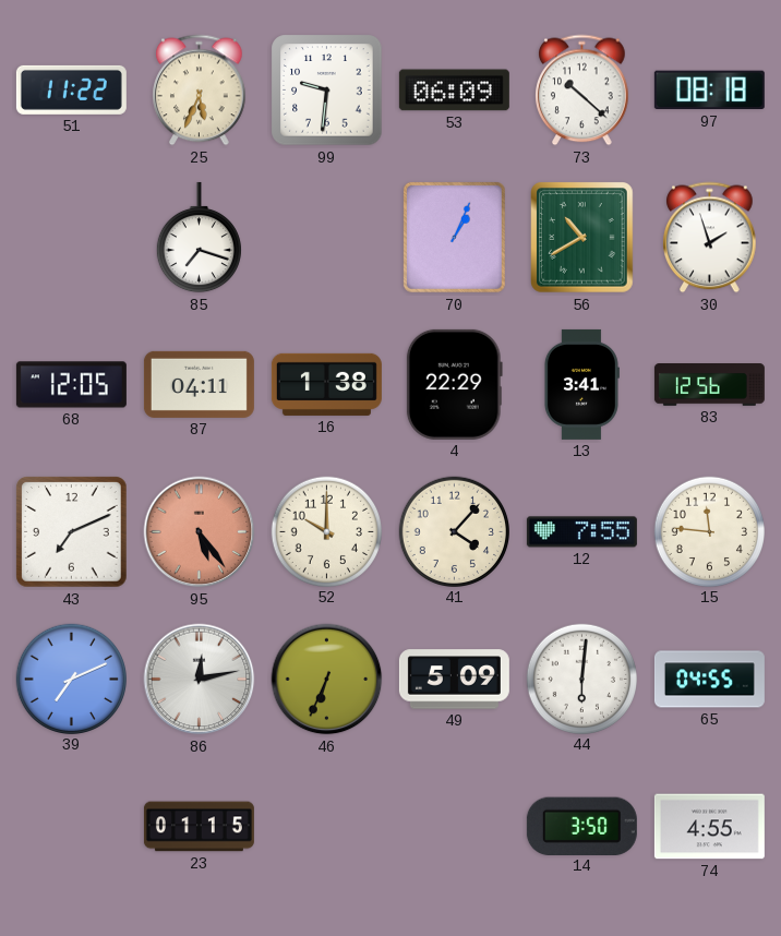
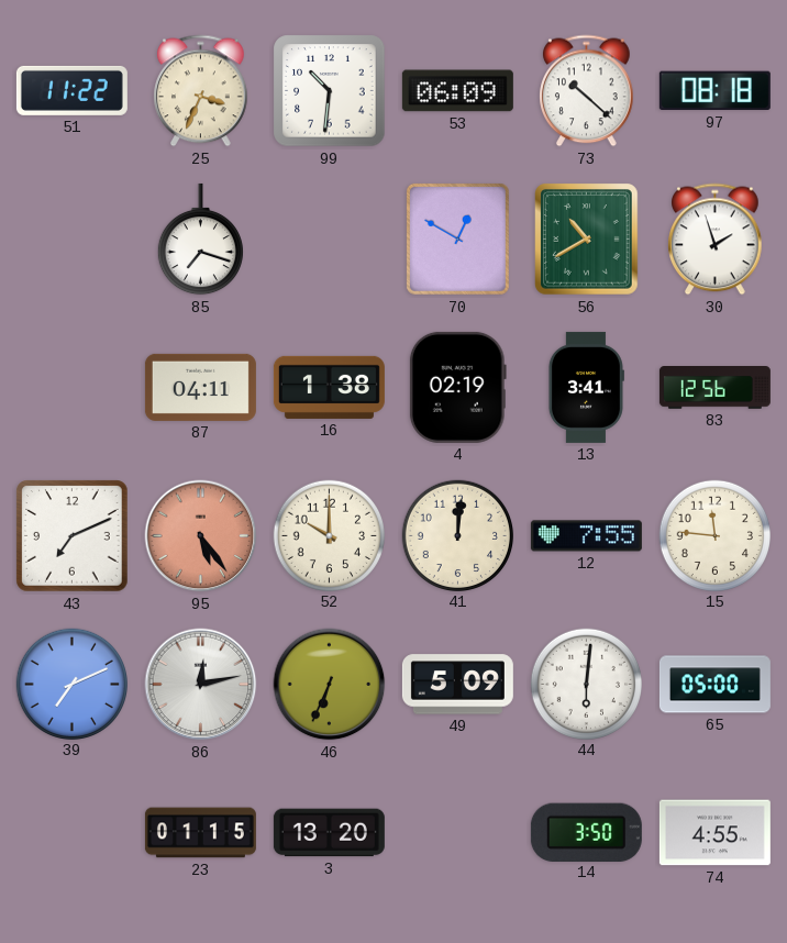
25: 5:34 -> 3:34
99: 9:31 -> 10:31
70: 1:04 -> 12:50
68: 12:05 -> none
4: 22:29 -> 02:19
41: 4:07 -> 12:01
65: 04:55 -> 05:00
3: none -> 13:20
